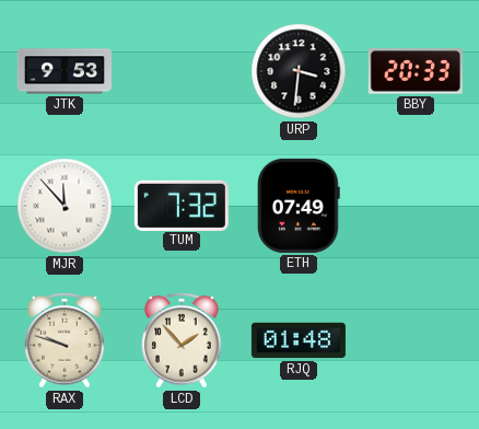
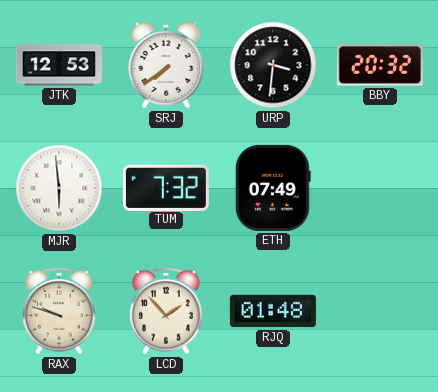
JTK: 9:53 -> 12:53
SRJ: none -> 7:39
BBY: 20:33 -> 20:32
MJR: 11:53 -> 5:59
